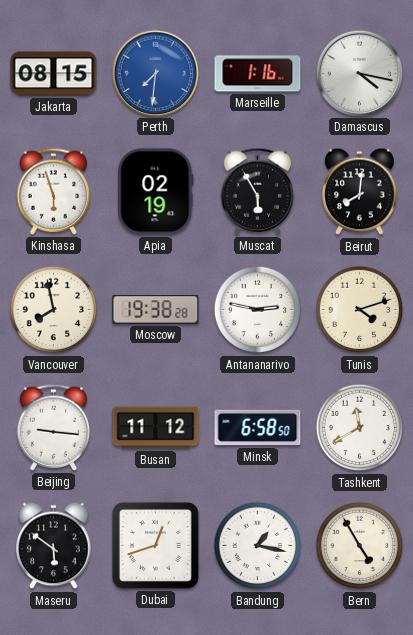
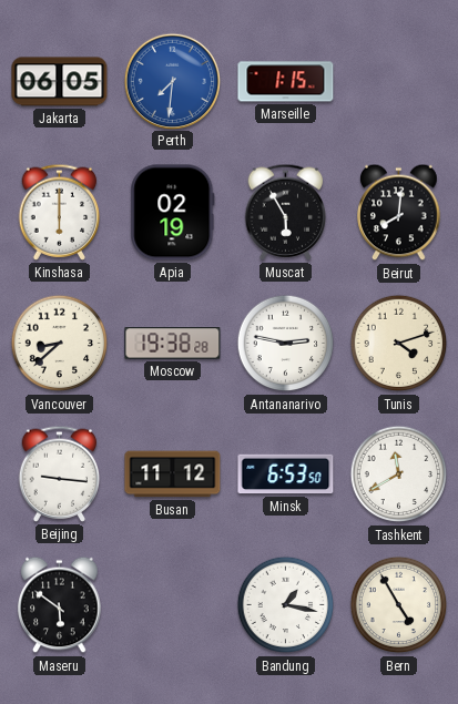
Jakarta: 08:15 -> 06:05
Marseille: 1:16 -> 1:15
Damascus: 4:17 -> none
Kinshasa: 5:57 -> 6:00
Vancouver: 7:58 -> 8:38
Minsk: 6:58 -> 6:53
Dubai: 12:42 -> none
